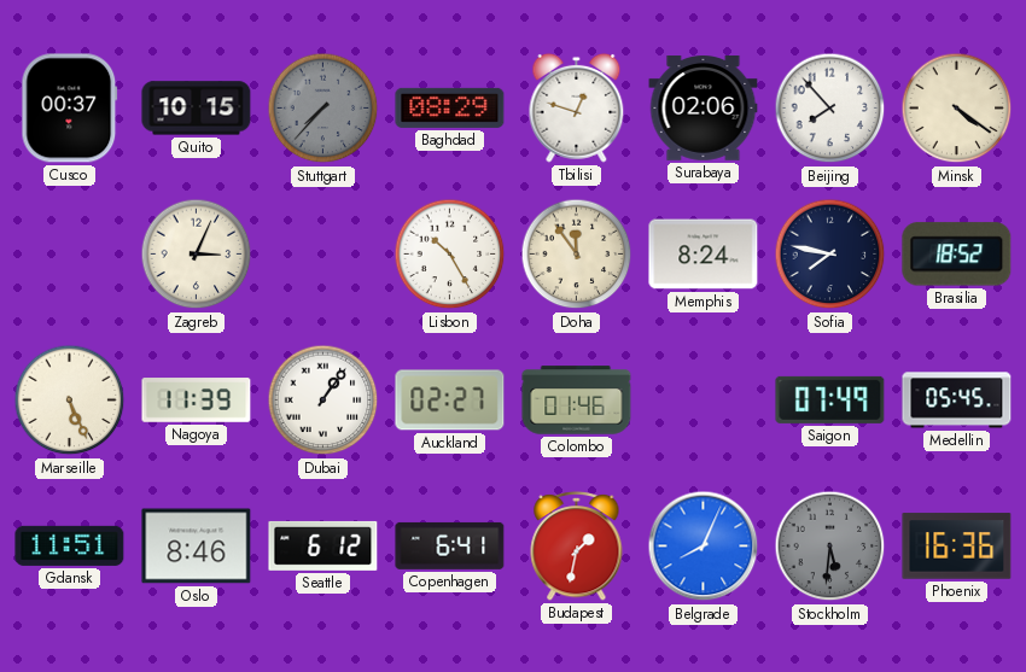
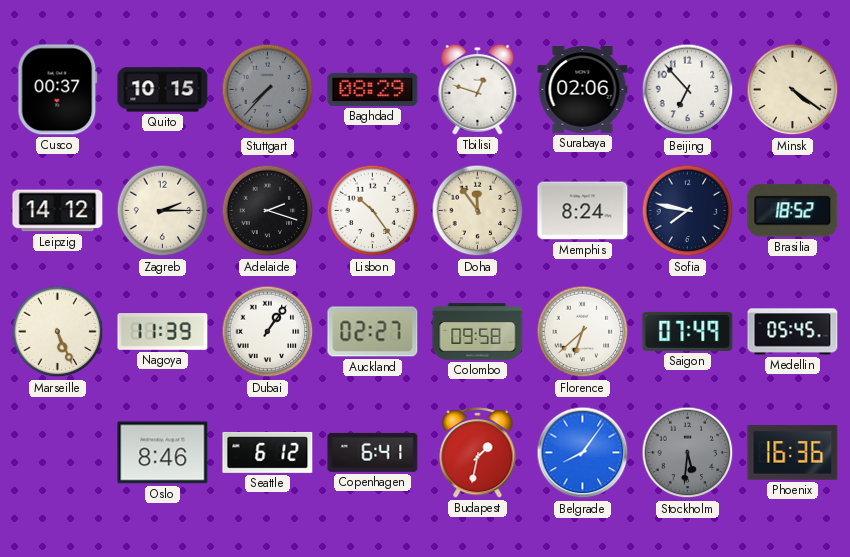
Beijing: 7:53 -> 6:53
Leipzig: none -> 14:12
Zagreb: 3:04 -> 2:15
Adelaide: none -> 2:18
Lisbon: 10:25 -> 10:24
Colombo: 01:46 -> 09:58
Florence: none -> 6:38
Gdansk: 11:51 -> none
Belgrade: 8:04 -> 8:06
